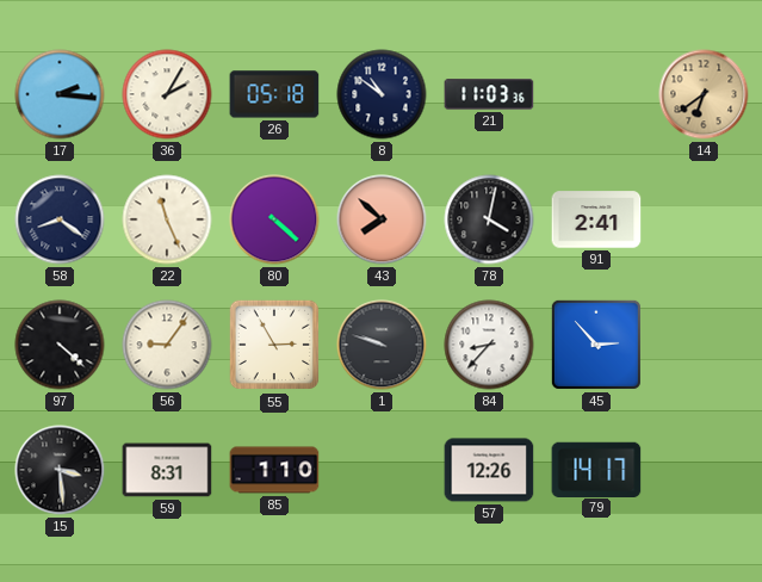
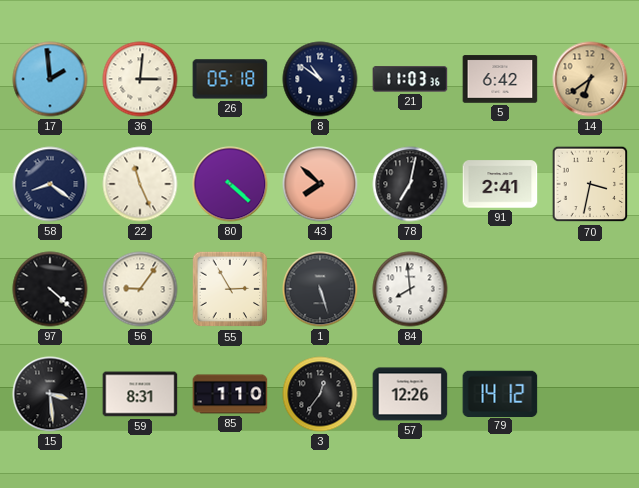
17: 2:16 -> 1:59
36: 2:05 -> 3:01
5: none -> 6:42
78: 4:02 -> 7:02
70: none -> 3:32
1: 9:48 -> 5:27
84: 8:37 -> 7:59
45: 2:53 -> none
3: none -> 12:36
79: 14:17 -> 14:12
